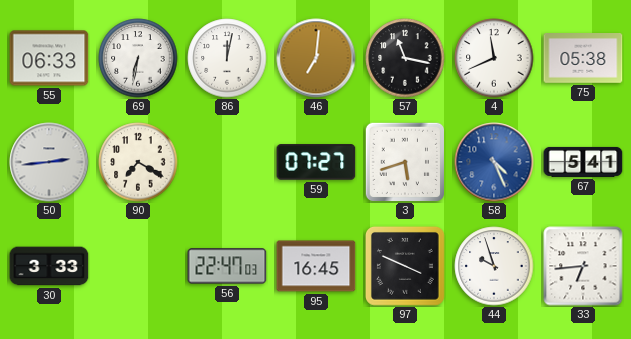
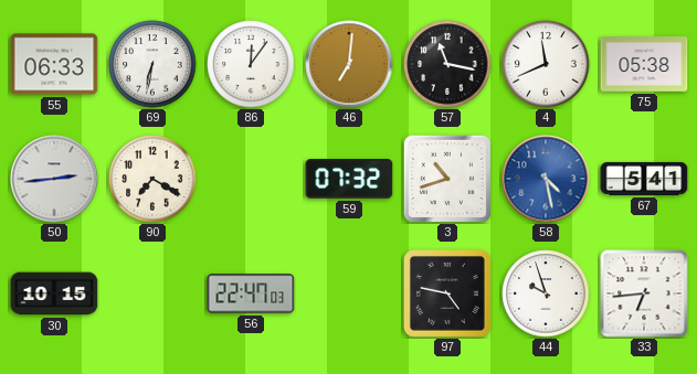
86: 12:02 -> 12:06
59: 07:27 -> 07:32
3: 5:42 -> 10:42
58: 4:26 -> 4:28
30: 3:33 -> 10:15
95: 16:45 -> none
97: 3:49 -> 4:47
